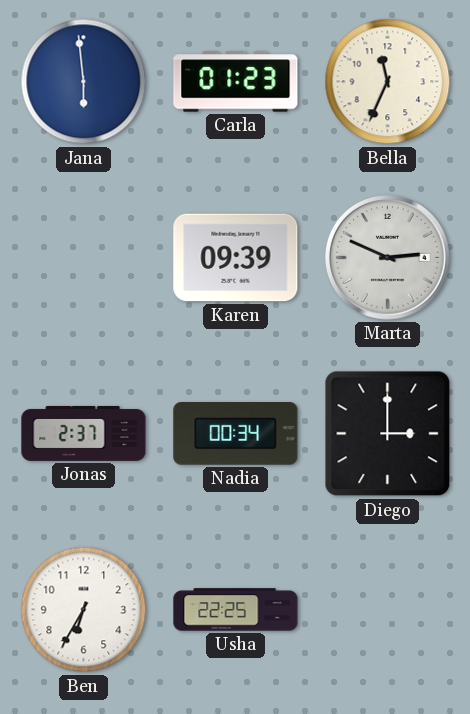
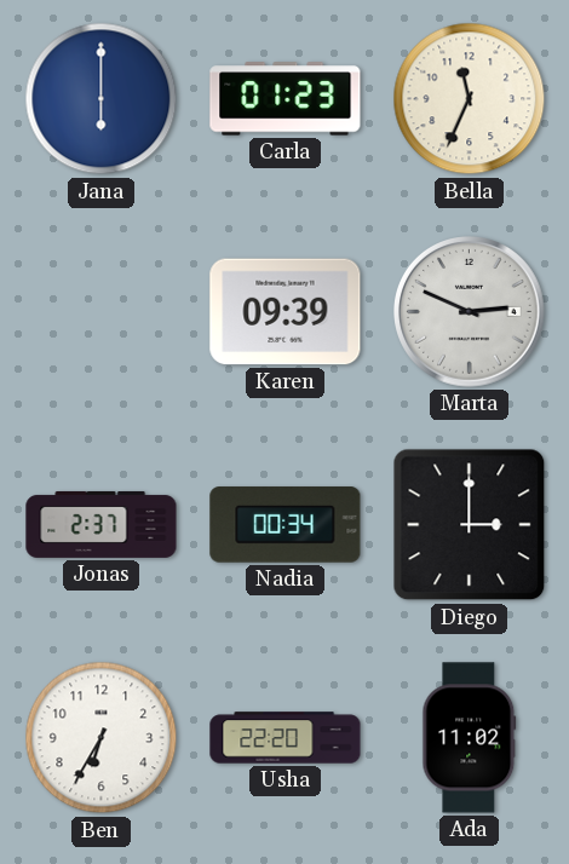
Jana: 5:59 -> 6:00
Usha: 22:25 -> 22:20
Ada: none -> 11:02
